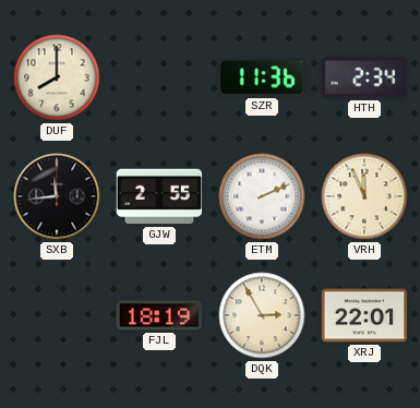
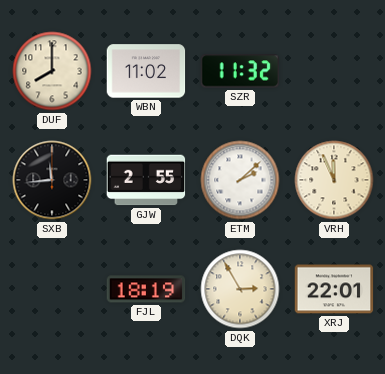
WBN: none -> 11:02
SZR: 11:36 -> 11:32
HTH: 2:34 -> none
ETM: 2:11 -> 2:08
